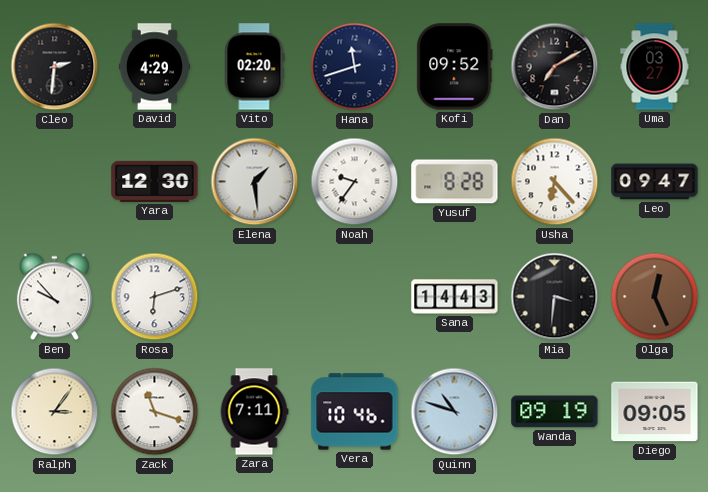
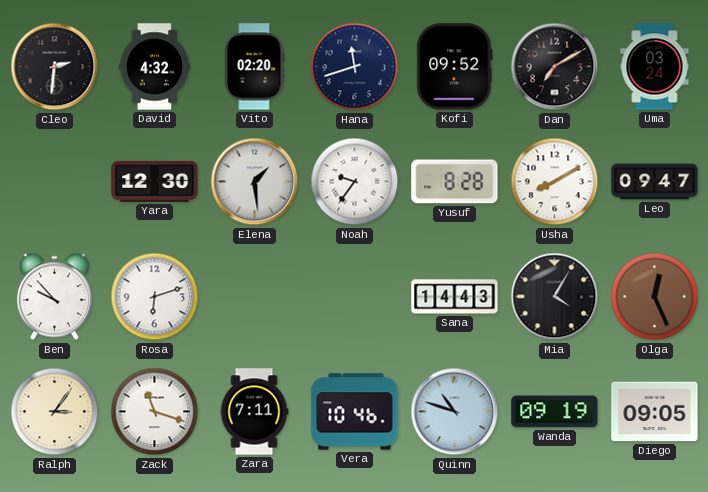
David: 4:29 -> 4:32
Uma: 03:27 -> 03:24
Usha: 6:23 -> 8:10
Mia: 3:31 -> 4:05
